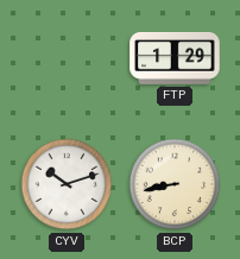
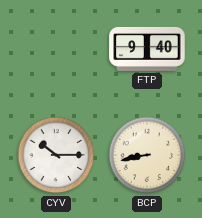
FTP: 1:29 -> 9:40
CYV: 10:12 -> 10:15
